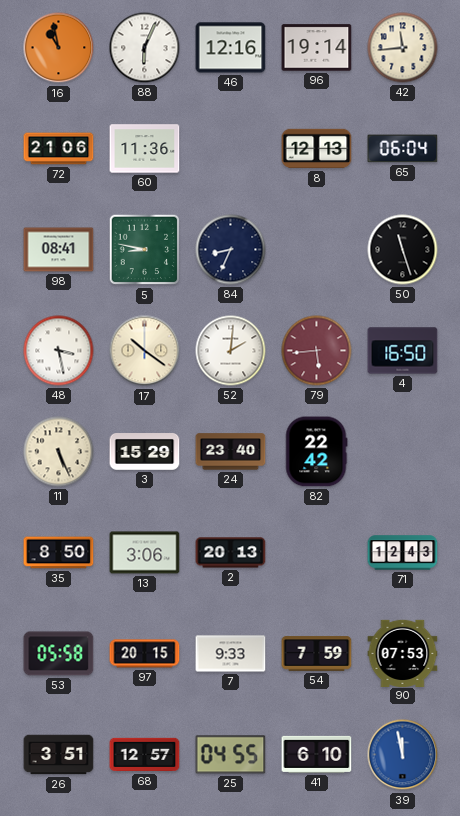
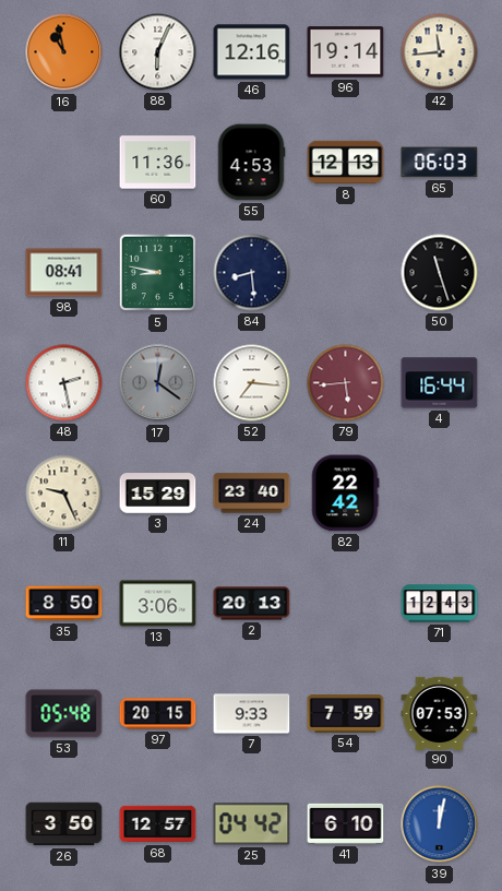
72: 21:06 -> none
55: none -> 4:53
65: 06:04 -> 06:03
84: 8:34 -> 8:29
48: 3:28 -> 2:28
17: 10:21 -> 12:21
17 dial: cream -> grey
52: 2:01 -> 7:16
4: 16:50 -> 16:44
11: 5:26 -> 9:26
53: 05:58 -> 05:48
26: 3:51 -> 3:50
25: 04:55 -> 04:42
39: 11:58 -> 12:02
